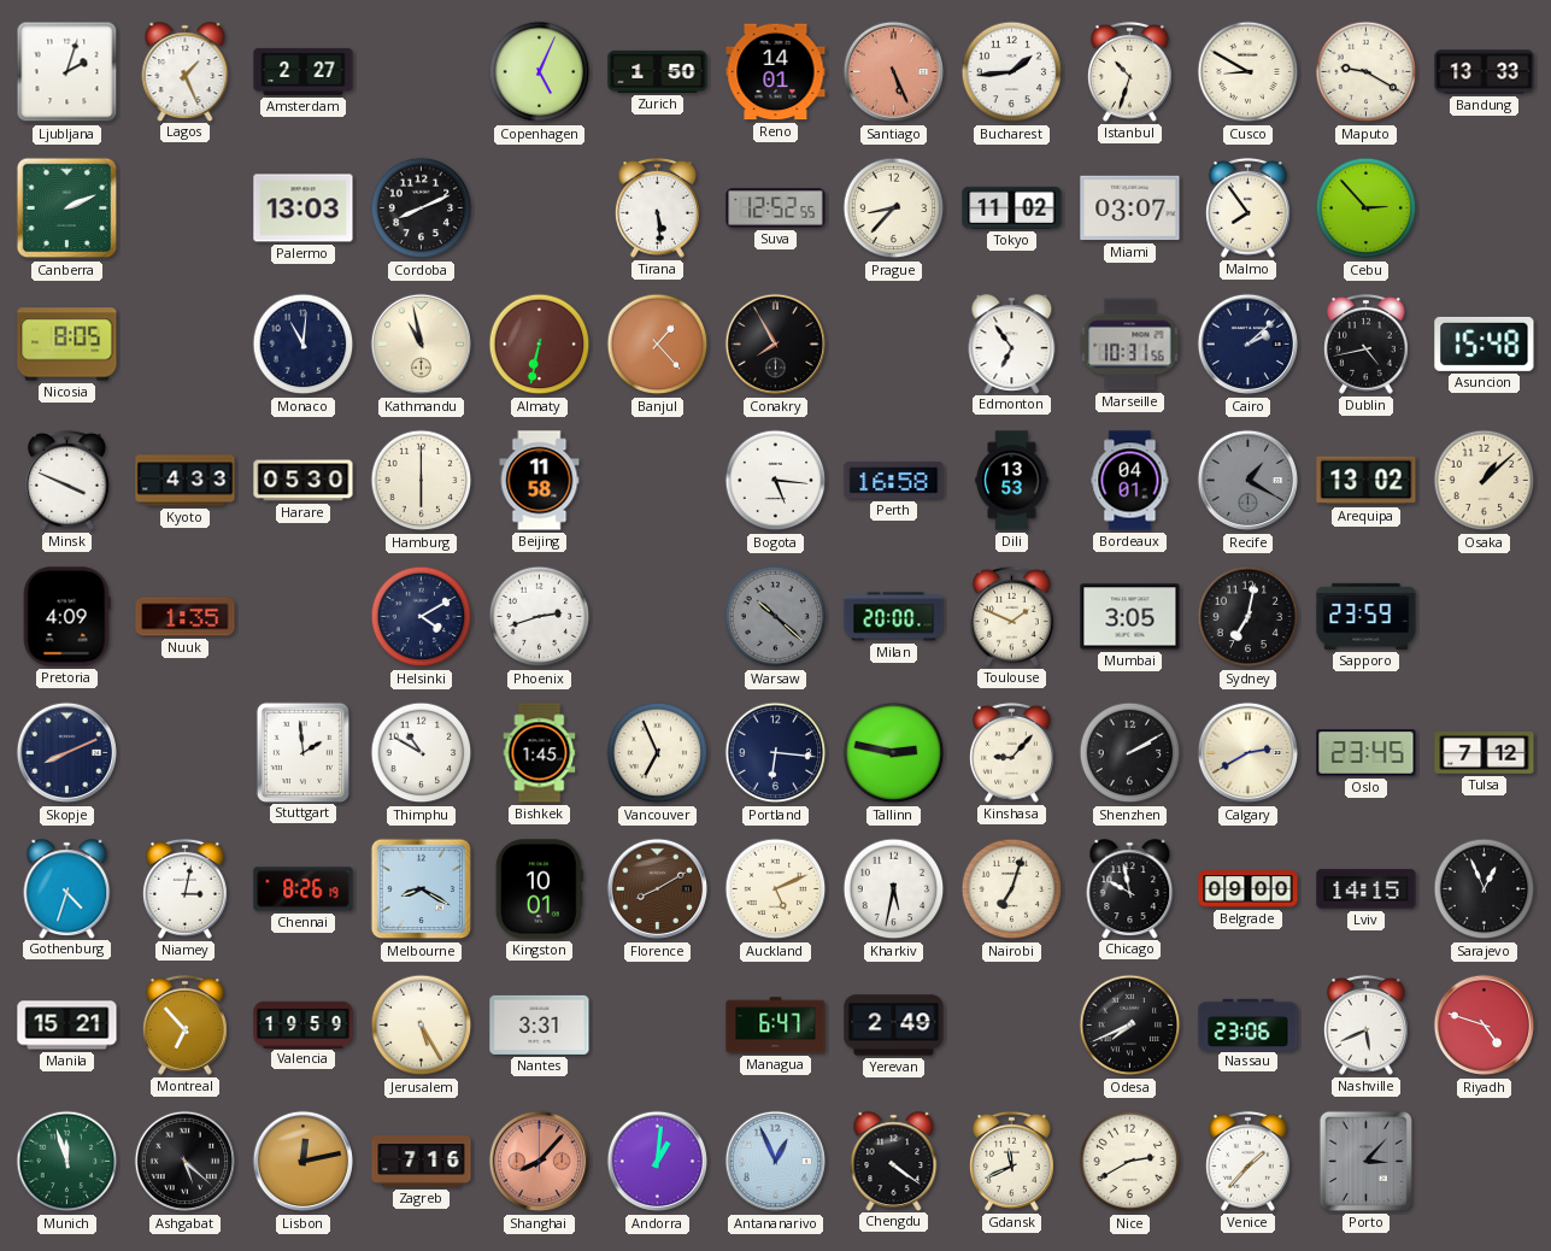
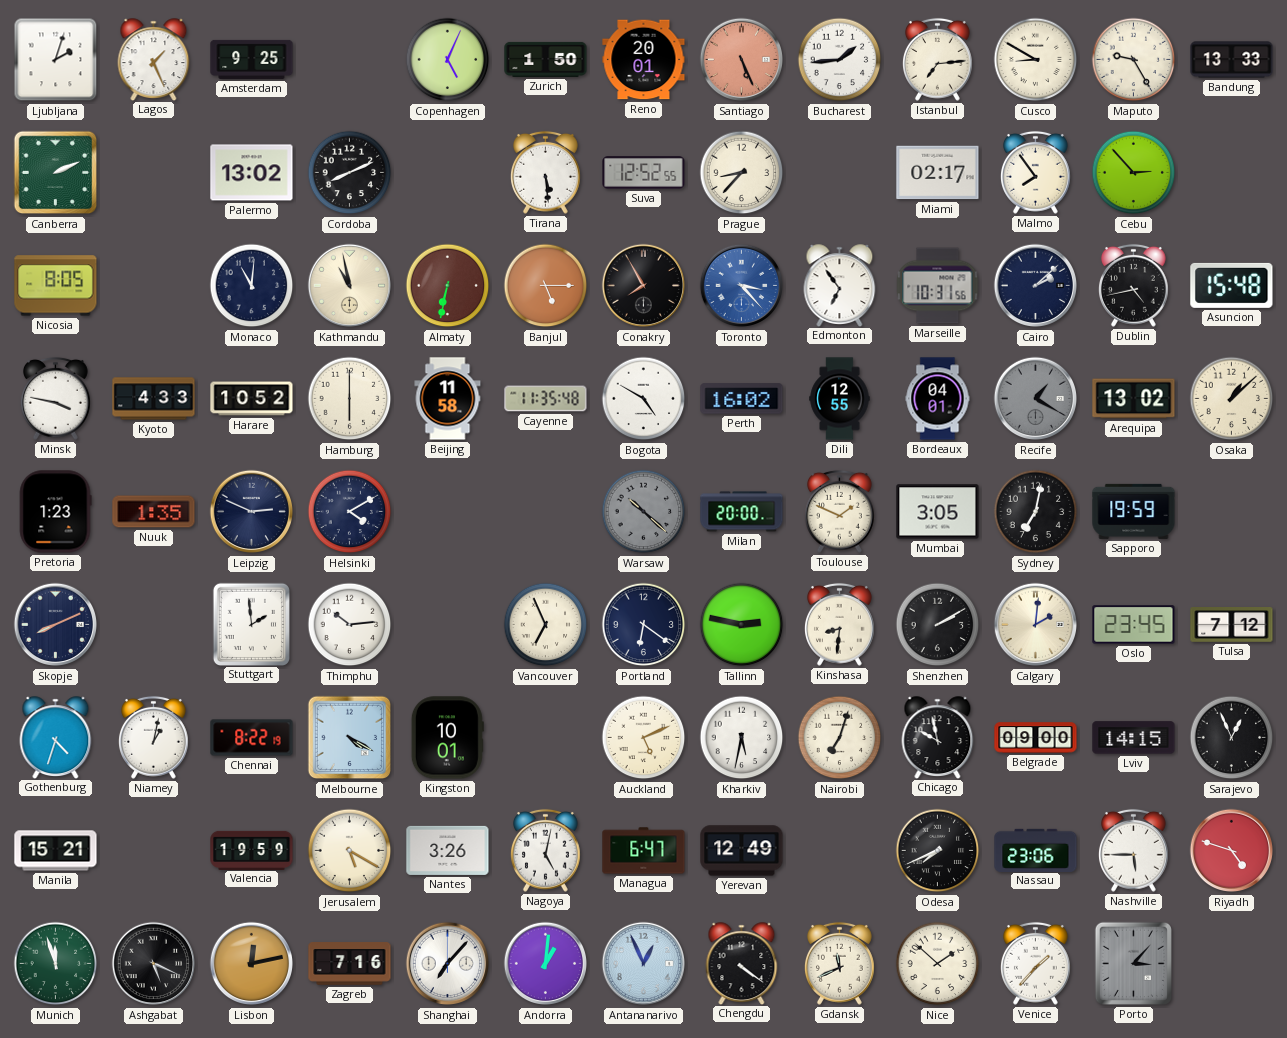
Amsterdam: 2:27 -> 9:25
Reno: 14:01 -> 20:01
Istanbul: 10:33 -> 7:14
Maputo: 9:20 -> 9:25
Palermo: 13:03 -> 13:02
Tokyo: 11:02 -> none
Miami: 03:07 -> 02:17
Banjul: 1:23 -> 5:15
Toronto: none -> 3:23
Minsk: 3:49 -> 3:47
Harare: 05:30 -> 10:52
Cayenne: none -> 11:35
Bogota: 5:16 -> 4:50
Perth: 16:58 -> 16:02
Dili: 13:53 -> 12:55
Pretoria: 4:09 -> 1:23
Leipzig: none -> 2:49
Phoenix: 2:42 -> none
Sapporo: 23:59 -> 19:59
Thimphu: 10:50 -> 10:14
Bishkek: 1:45 -> none
Portland: 6:16 -> 6:21
Kinshasa: 9:07 -> 8:31
Calgary: 2:40 -> 2:01
Niamey: 3:02 -> 1:02
Chennai: 8:26 -> 8:22
Melbourne: 8:20 -> 4:20
Florence: 8:10 -> none
Montreal: 6:53 -> none
Jerusalem: 5:25 -> 5:20
Nantes: 3:31 -> 3:26
Nagoya: none -> 5:02
Yerevan: 2:49 -> 12:49
Nashville: 5:41 -> 5:45
Ashgabat: 5:22 -> 5:19
Shanghai: 8:07 -> 7:07
Shanghai dial: salmon -> white
Nice: 2:40 -> 1:52
